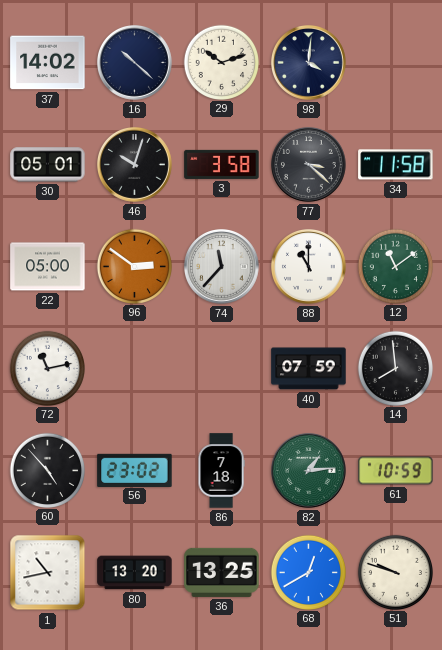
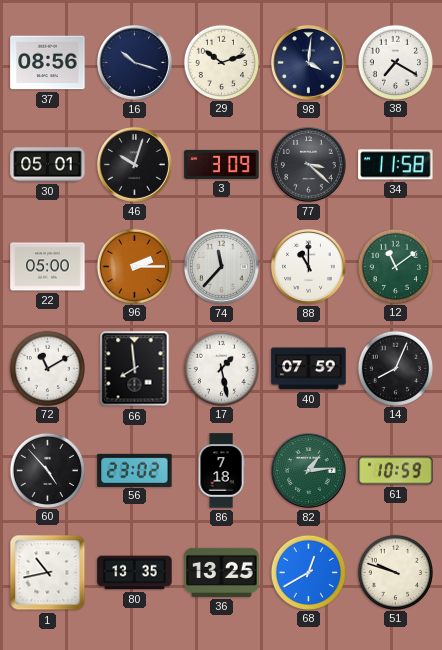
37: 14:02 -> 08:56
16: 10:22 -> 10:18
38: none -> 7:20
3: 3:58 -> 3:09
96: 2:51 -> 2:15
72: 11:13 -> 11:10
66: none -> 7:59
17: none -> 1:28
14: 7:59 -> 8:04
80: 13:20 -> 13:35
